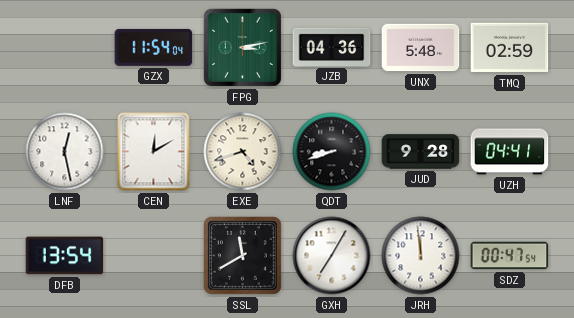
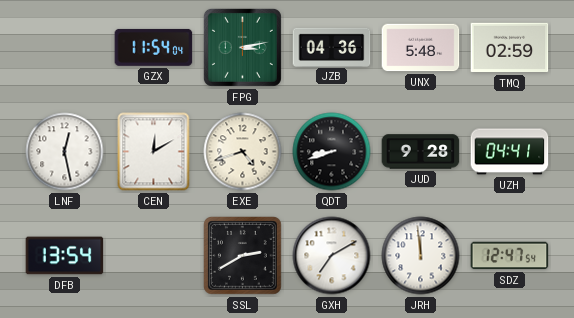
SSL: 11:40 -> 2:40
GXH: 7:05 -> 7:10
SDZ: 00:47 -> 12:47
